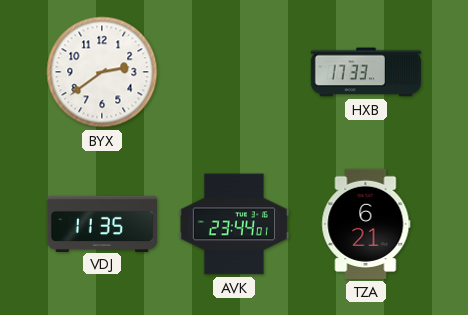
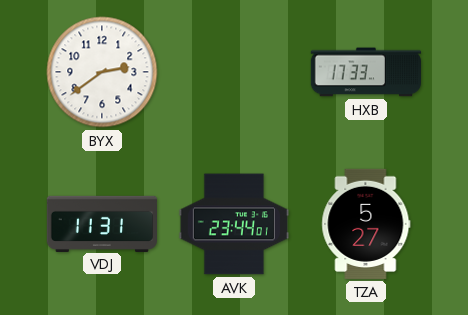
VDJ: 11:35 -> 11:31
TZA: 6:21 -> 5:27
